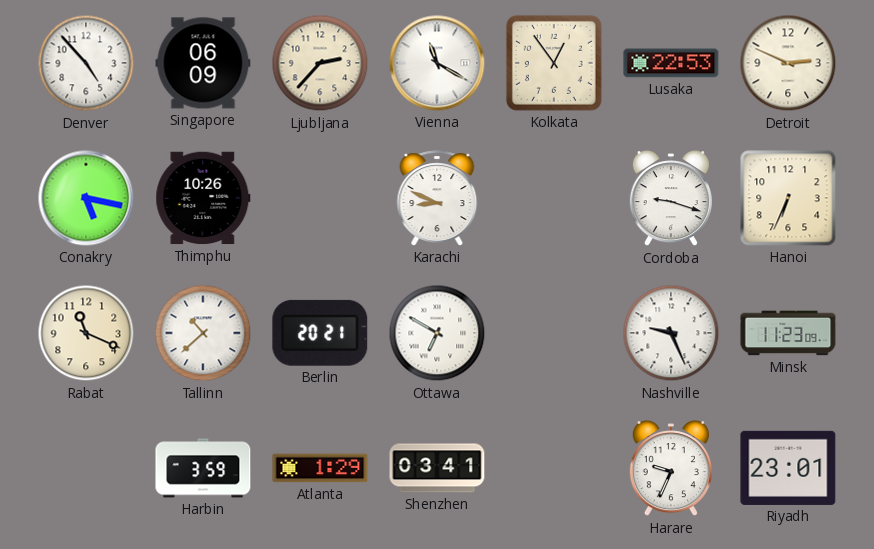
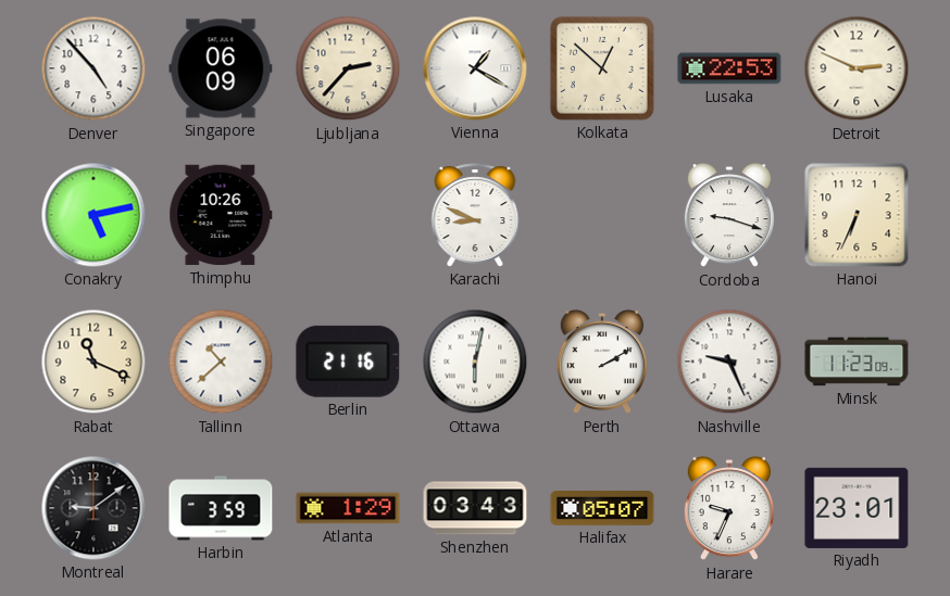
Vienna: 11:20 -> 1:20
Kolkata: 12:54 -> 12:52
Conakry: 5:17 -> 5:13
Berlin: 20:21 -> 21:16
Ottawa: 6:50 -> 6:02
Perth: none -> 2:10
Montreal: none -> 9:09
Shenzhen: 03:41 -> 03:43
Halifax: none -> 05:07
